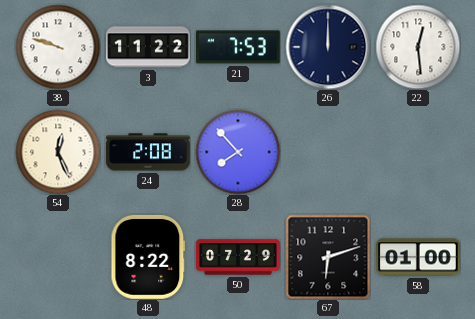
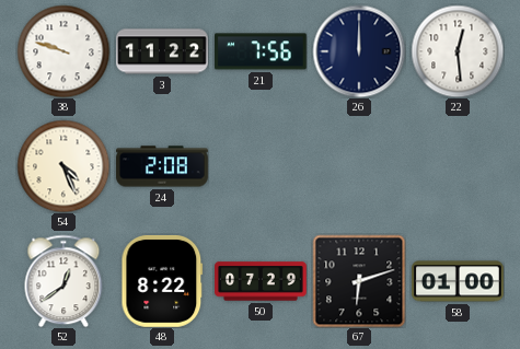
21: 7:53 -> 7:56
54: 12:26 -> 4:26
28: 7:53 -> none
52: none -> 12:39
